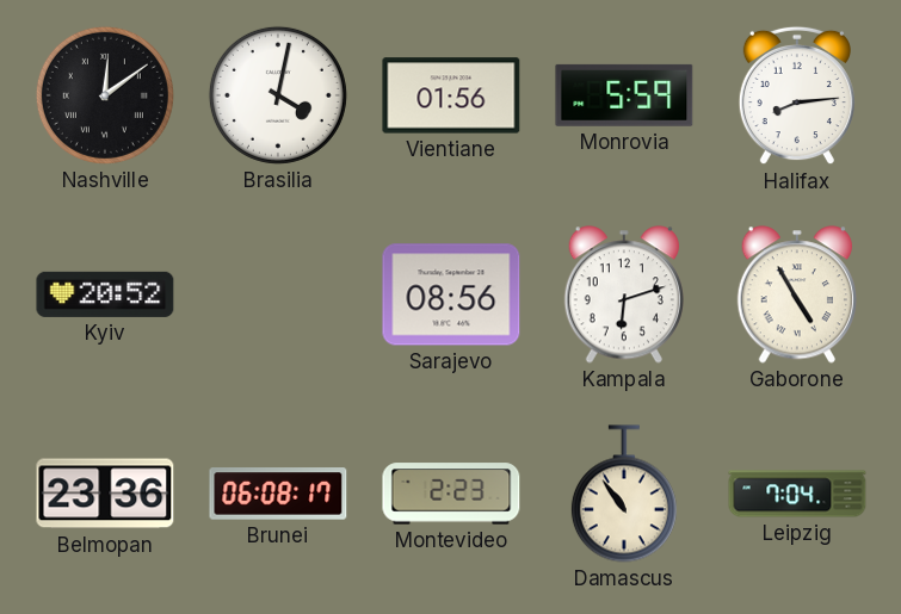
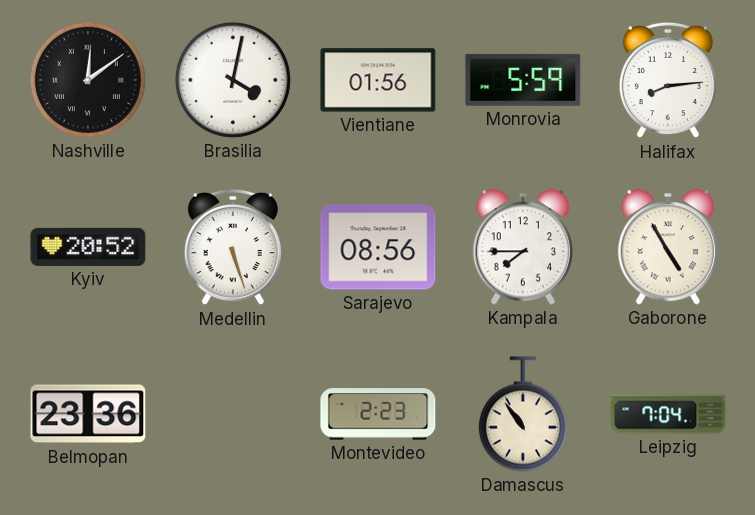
Medellin: none -> 5:27
Kampala: 6:12 -> 7:45
Brunei: 06:08 -> none
